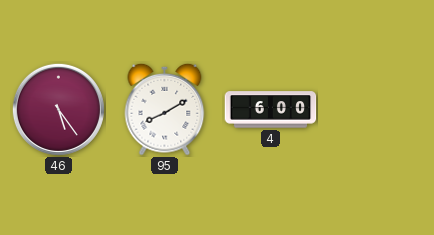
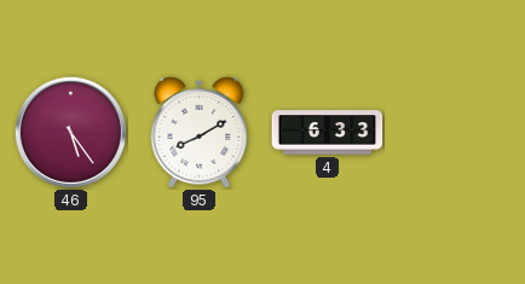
4: 6:00 -> 6:33
